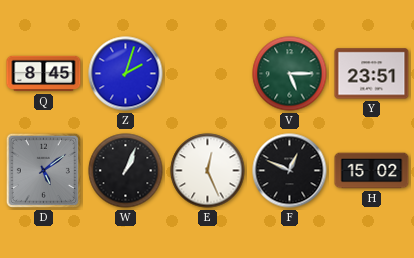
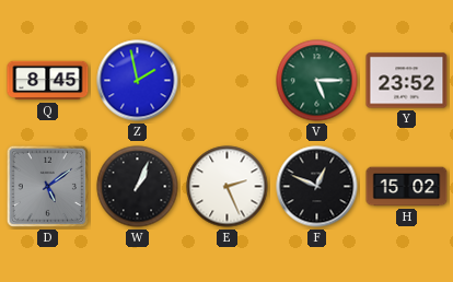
Z: 2:03 -> 1:58
Y: 23:51 -> 23:52
E: 12:26 -> 2:26
